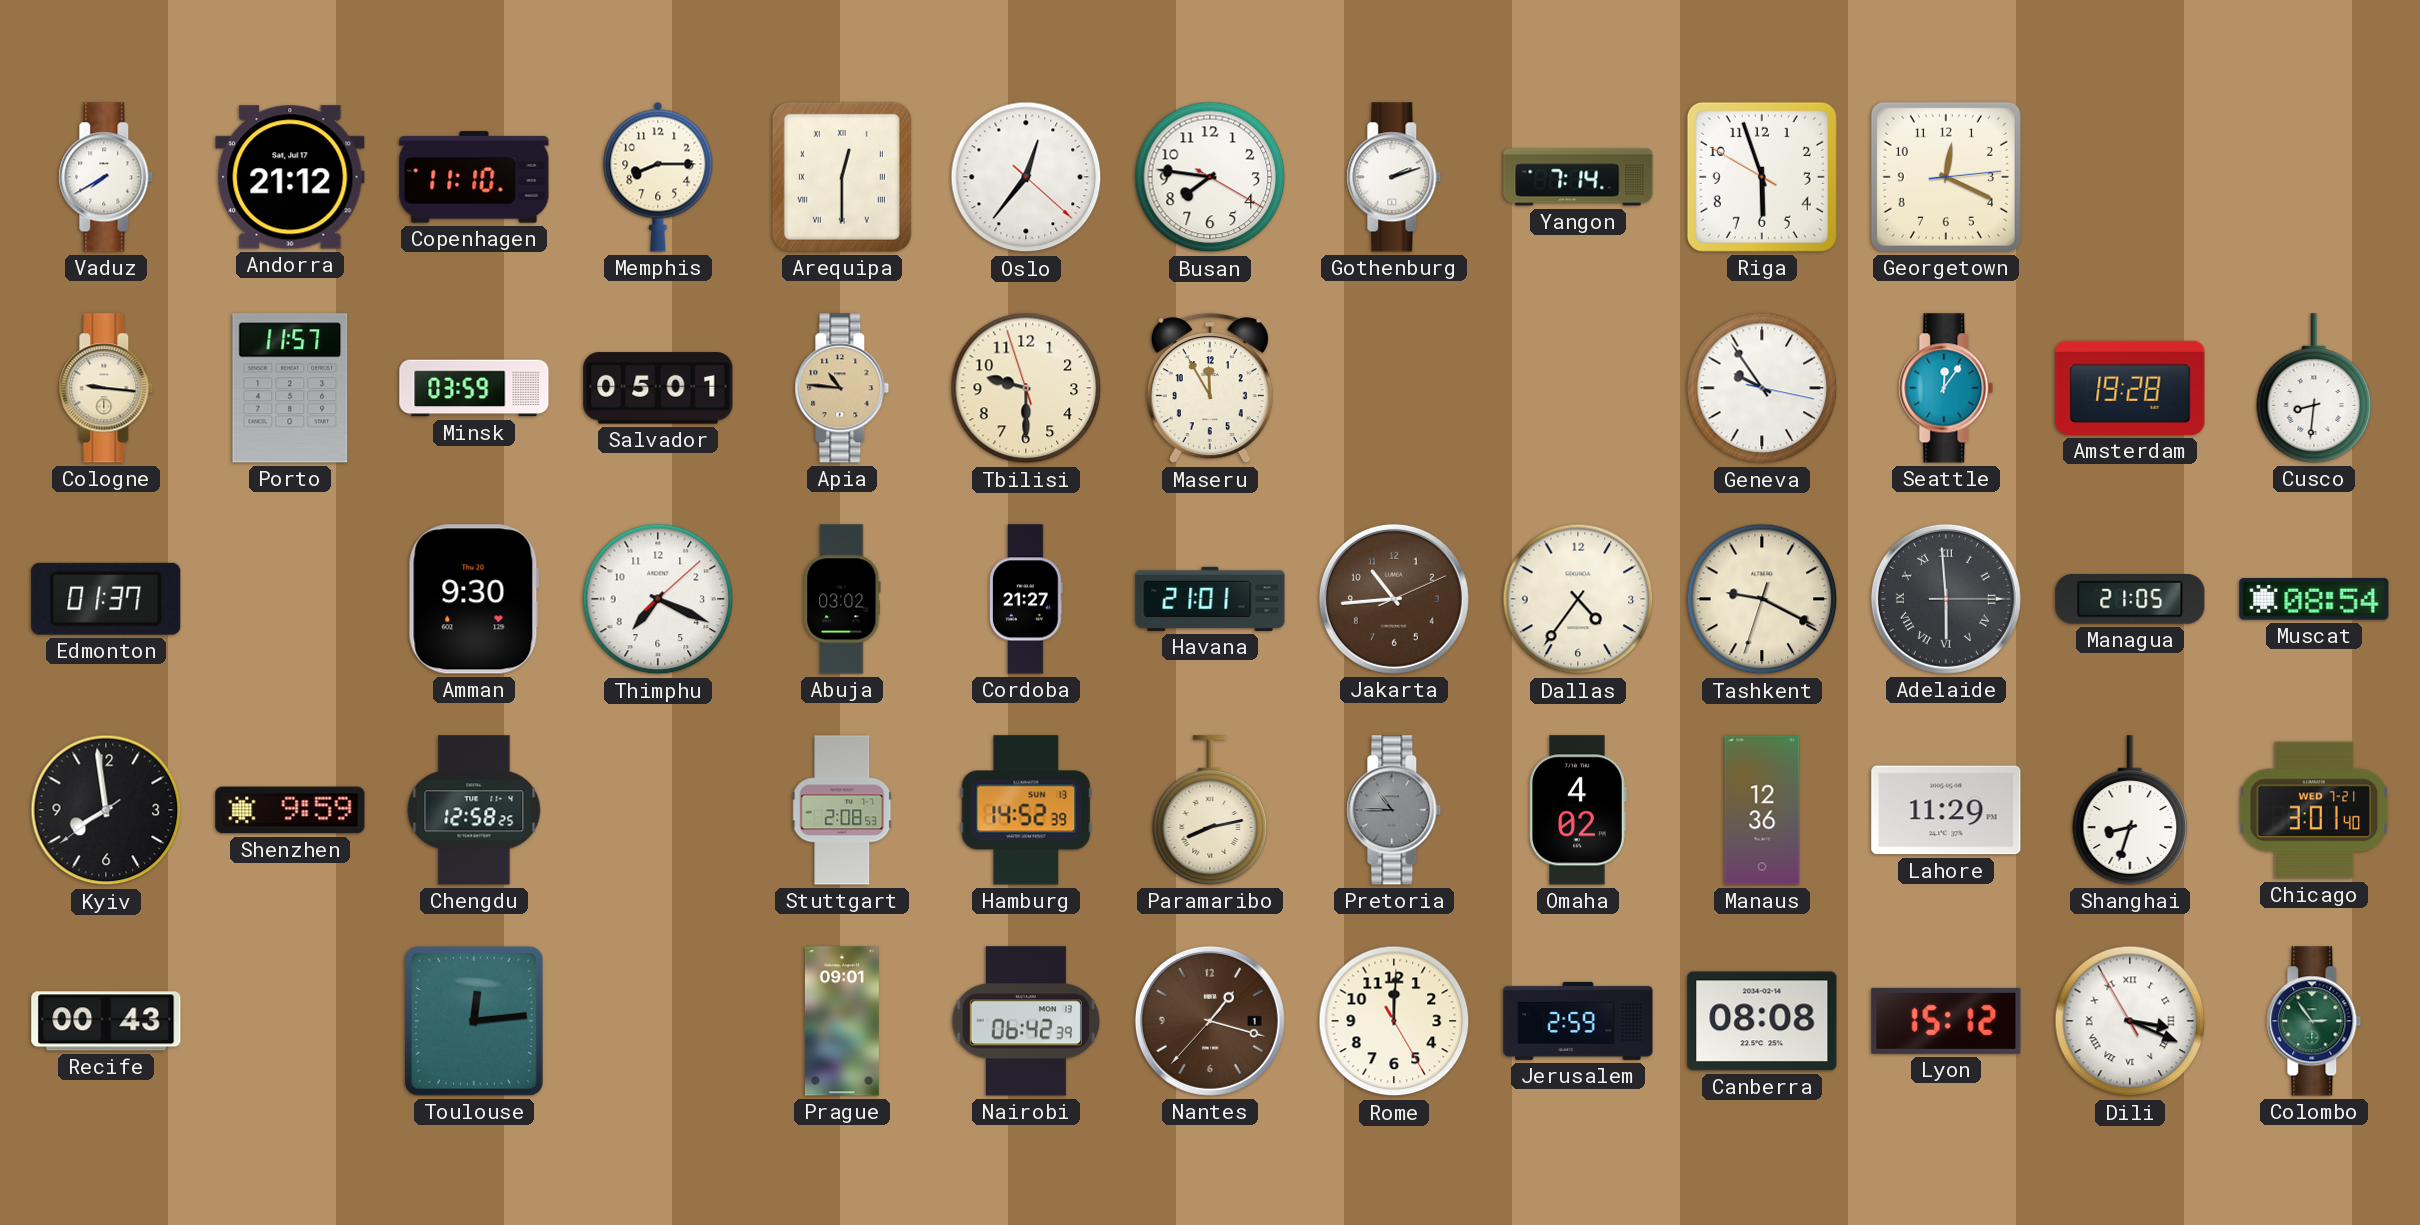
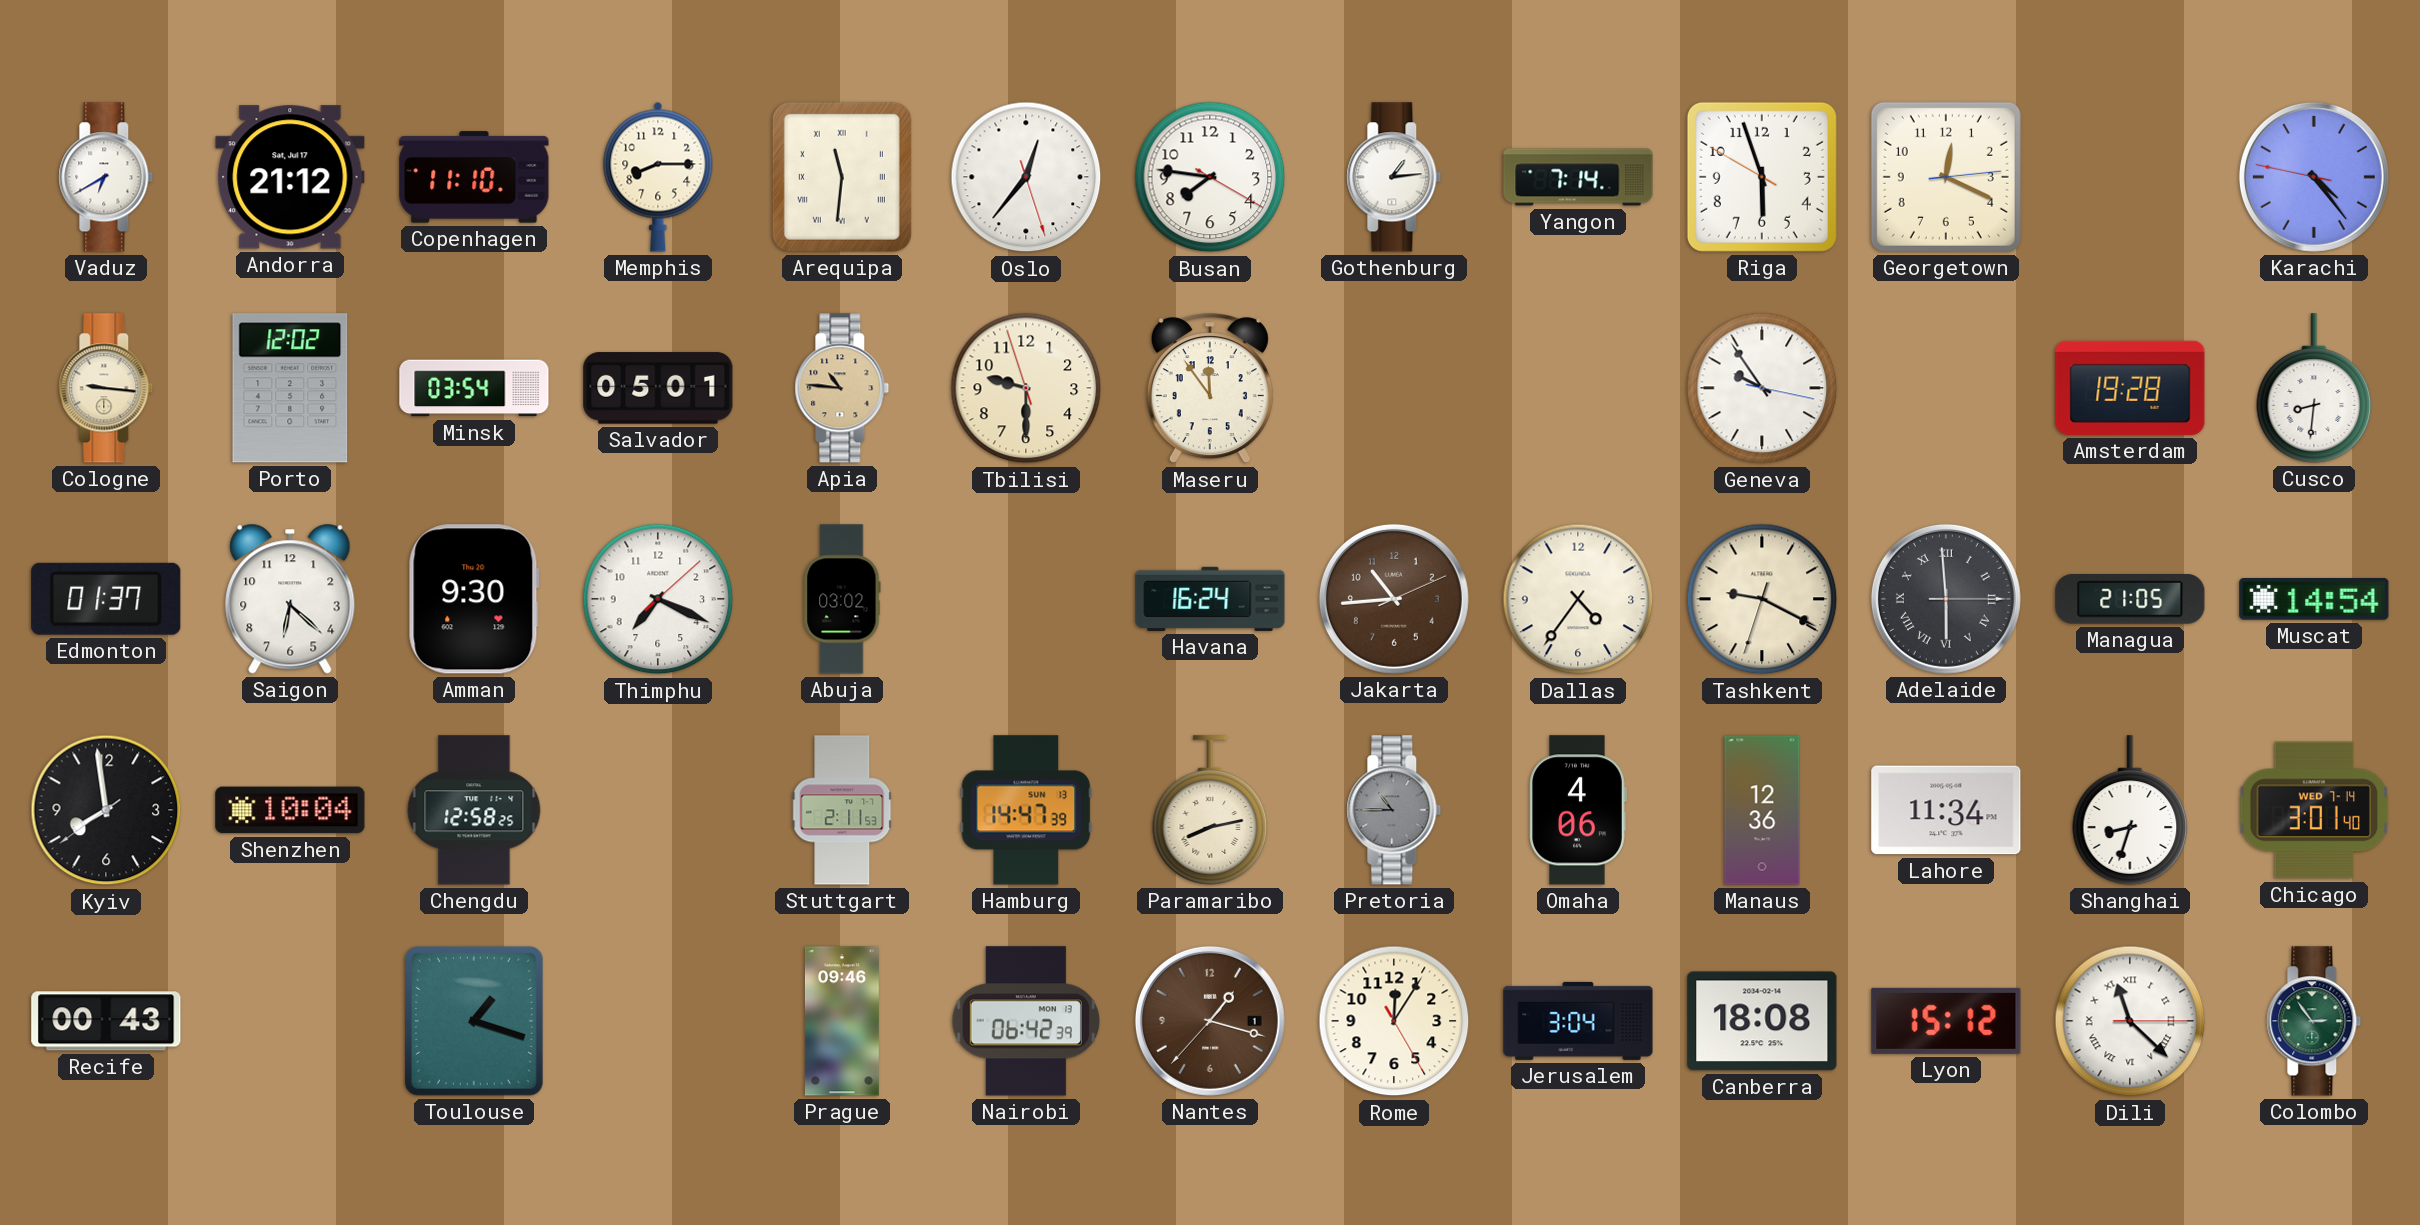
Vaduz: 7:40 -> 6:40
Arequipa: 12:30 -> 11:31
Oslo: 12:36:22 -> 12:36:27
Gothenburg: 2:12 -> 1:14
Karachi: none -> 4:23
Porto: 11:57 -> 12:02
Minsk: 03:59 -> 03:54
Maseru: 11:55 -> 11:54
Seattle: 12:06 -> none
Saigon: none -> 6:22
Cordoba: 21:27 -> none
Havana: 21:01 -> 16:24
Muscat: 08:54 -> 14:54
Shenzhen: 9:59 -> 10:04
Stuttgart: 2:08 -> 2:11
Hamburg: 14:52 -> 14:47
Omaha: 4:02 -> 4:06
Lahore: 11:29 -> 11:34
Chicago date: WED 7-21 -> WED 7-14
Toulouse: 12:14 -> 1:18
Prague: 09:01 -> 09:46
Rome: 12:00 -> 12:05
Jerusalem: 2:59 -> 3:04
Canberra: 08:08 -> 18:08
Dili: 3:18 -> 11:22
